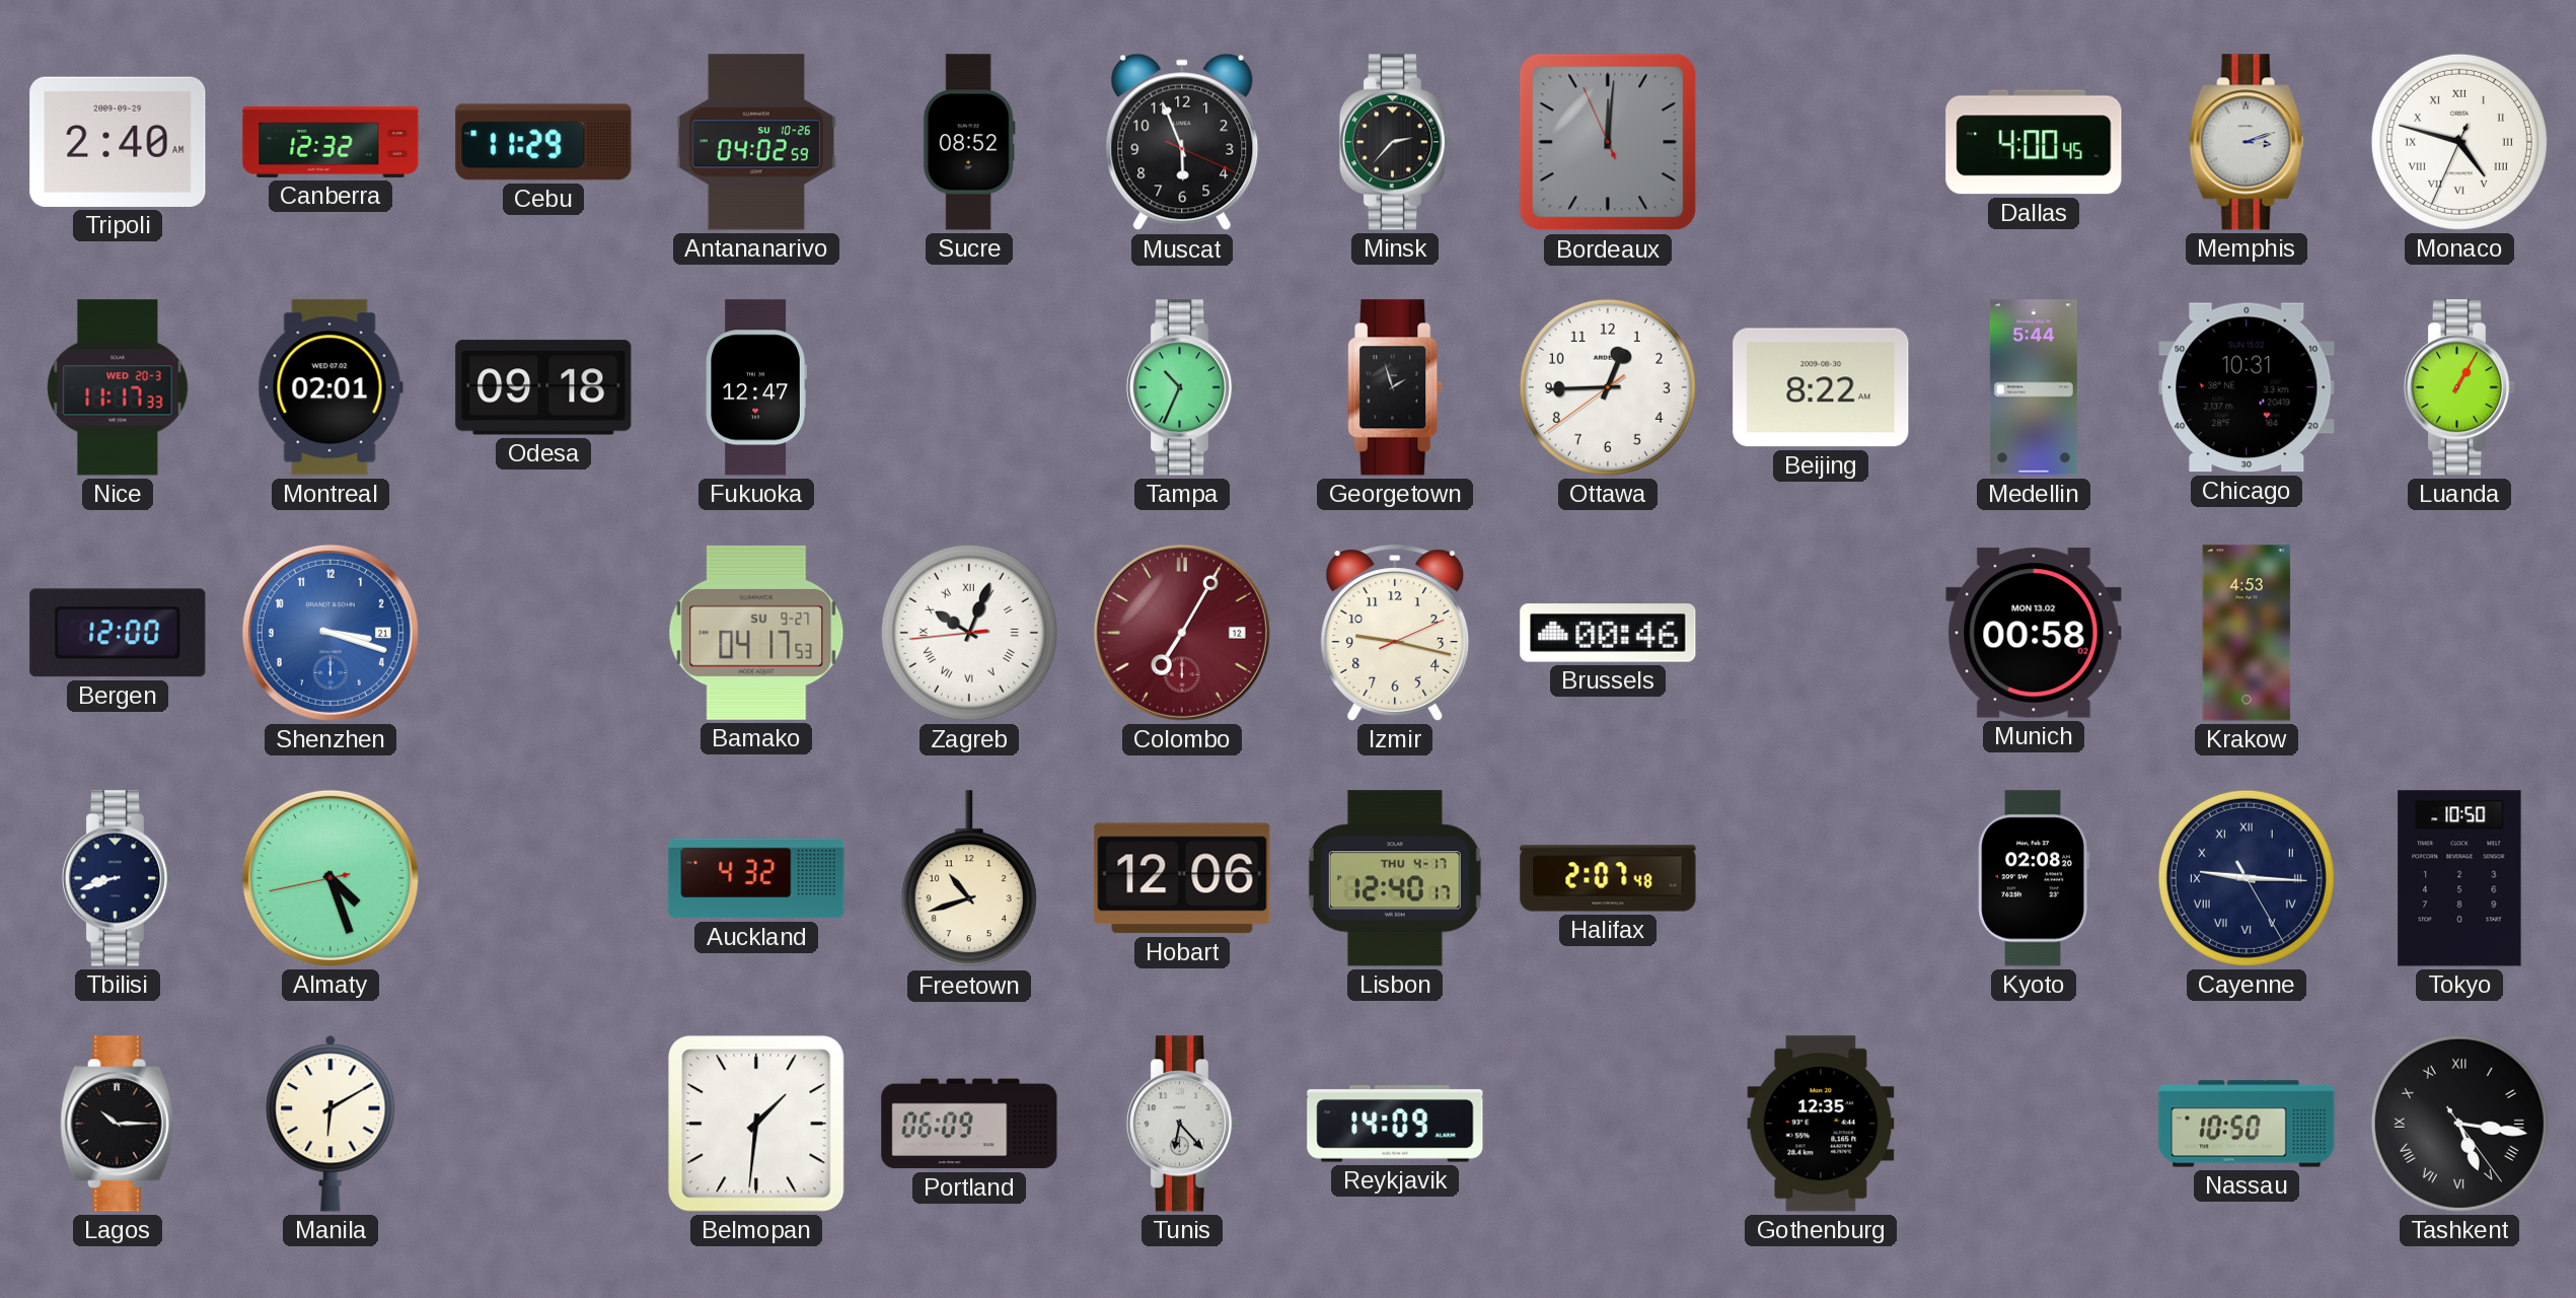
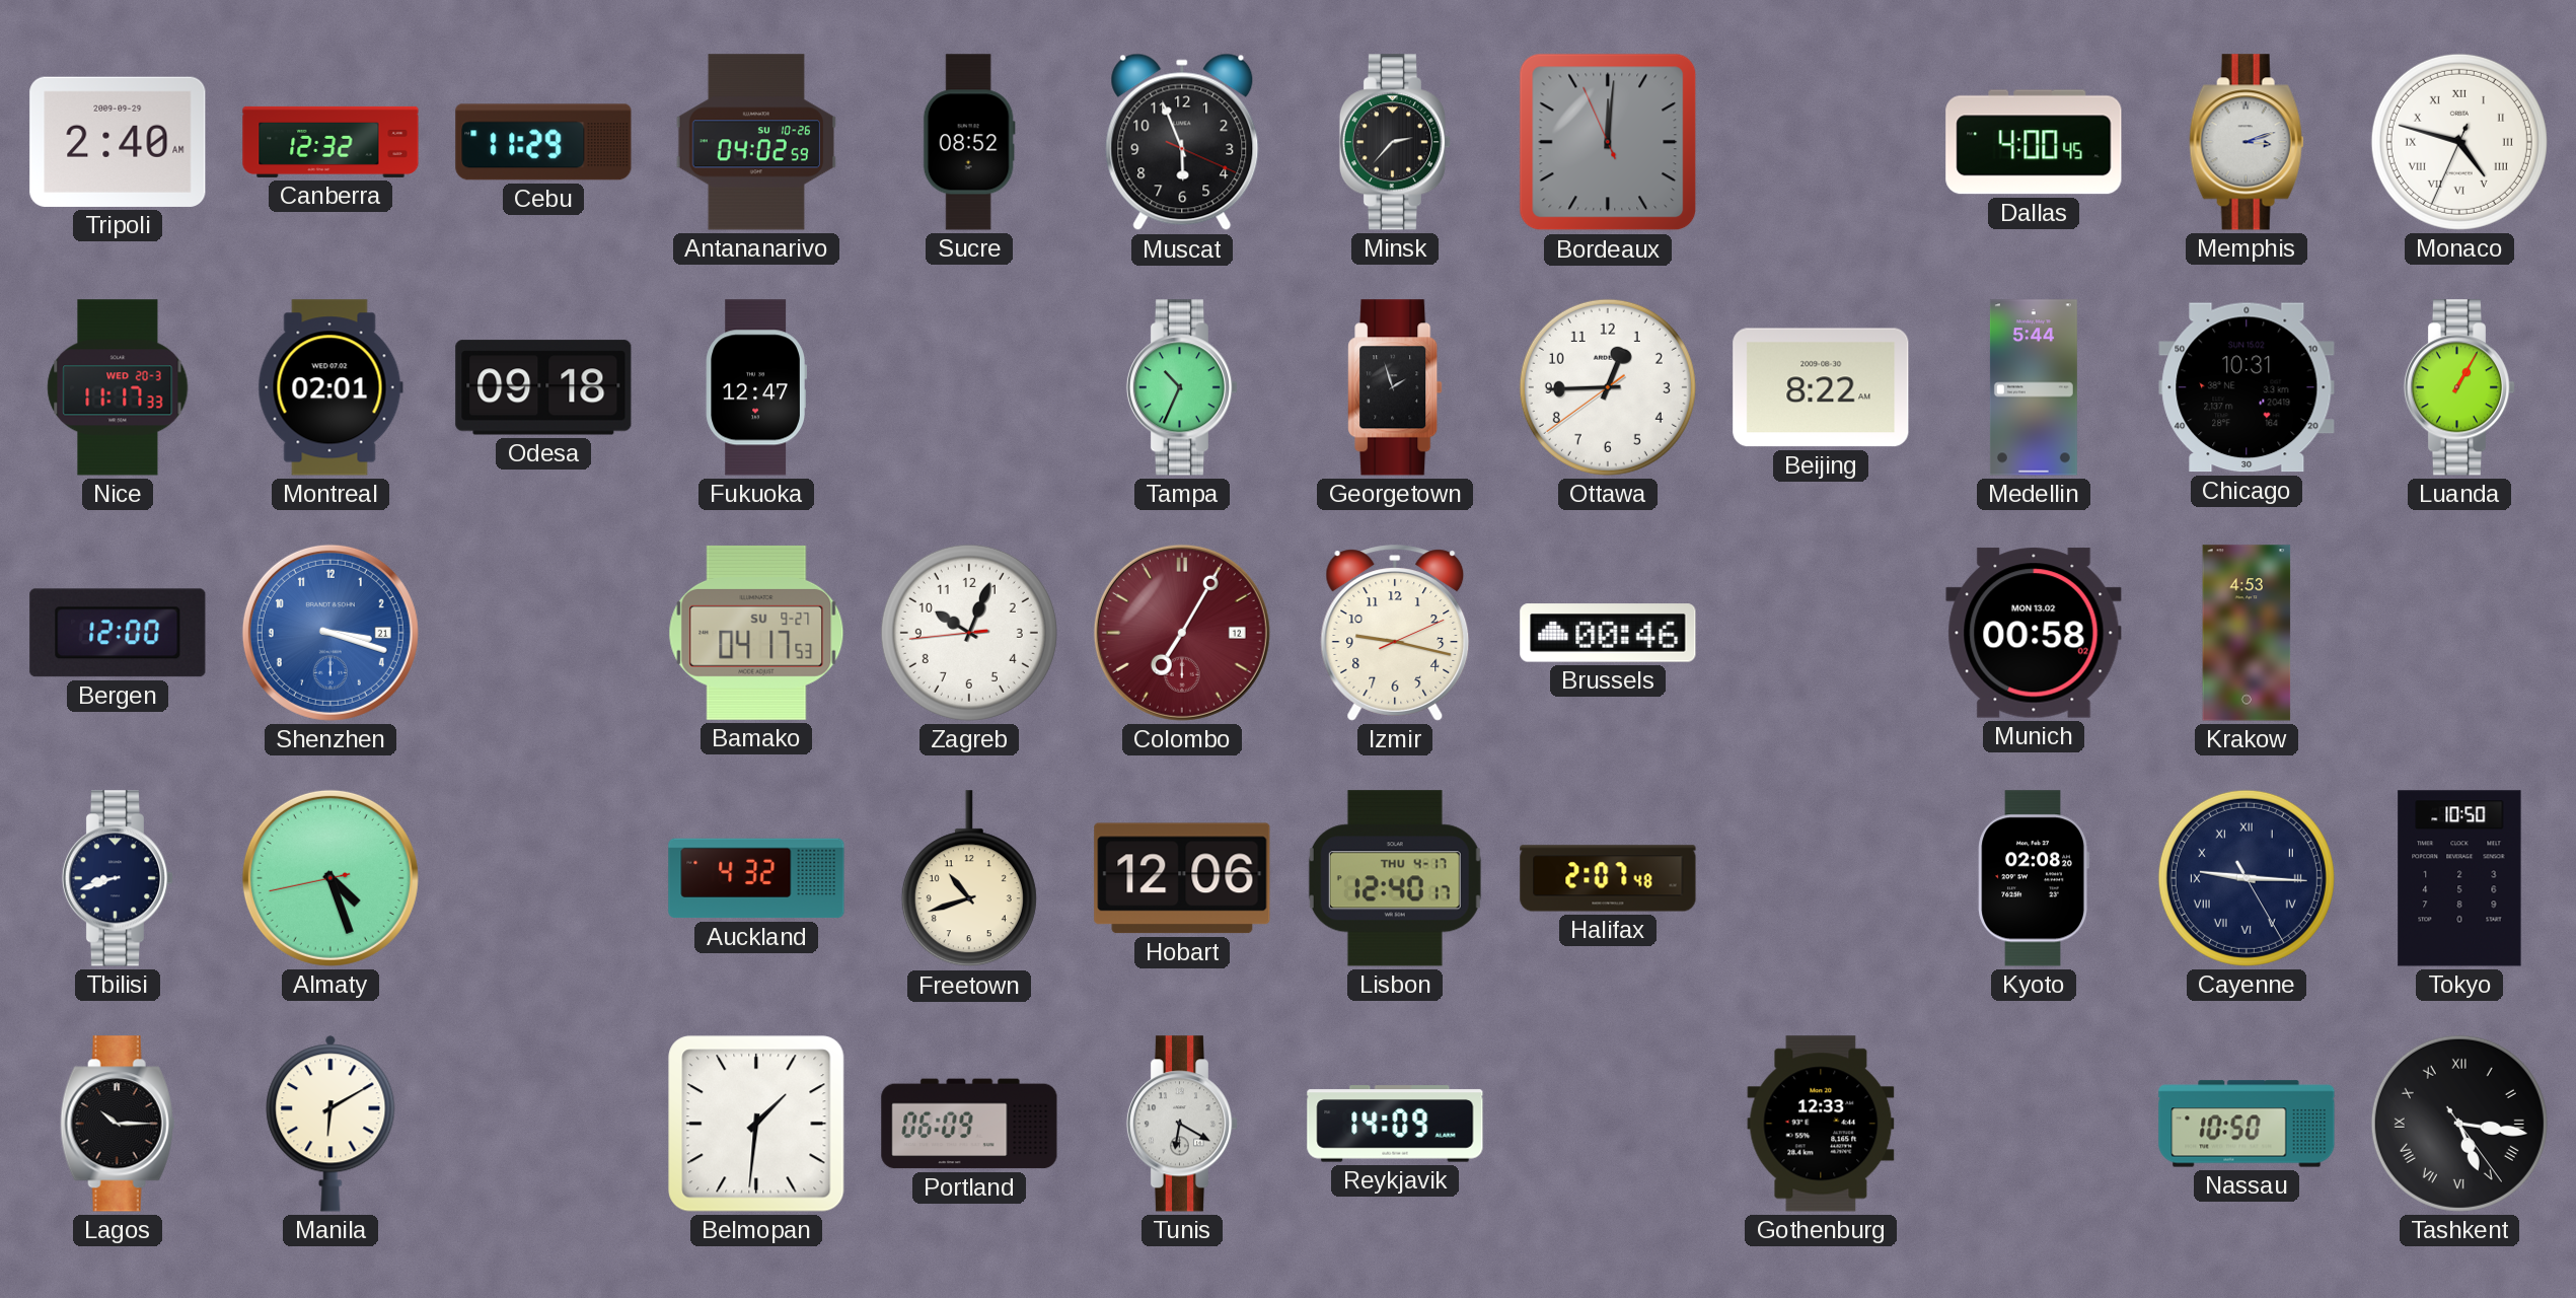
Zagreb numerals: Roman -> Arabic
Tunis: 6:23 -> 6:20
Gothenburg: 12:35 -> 12:33
